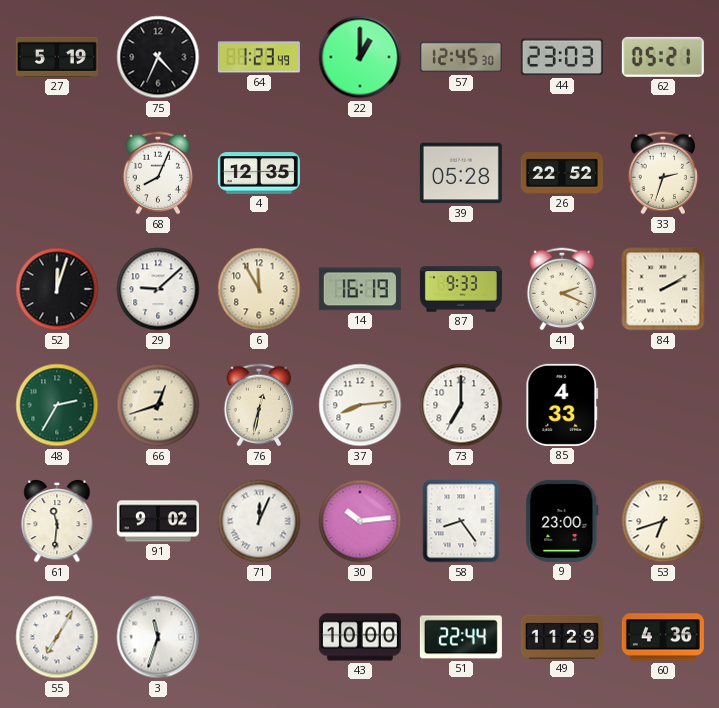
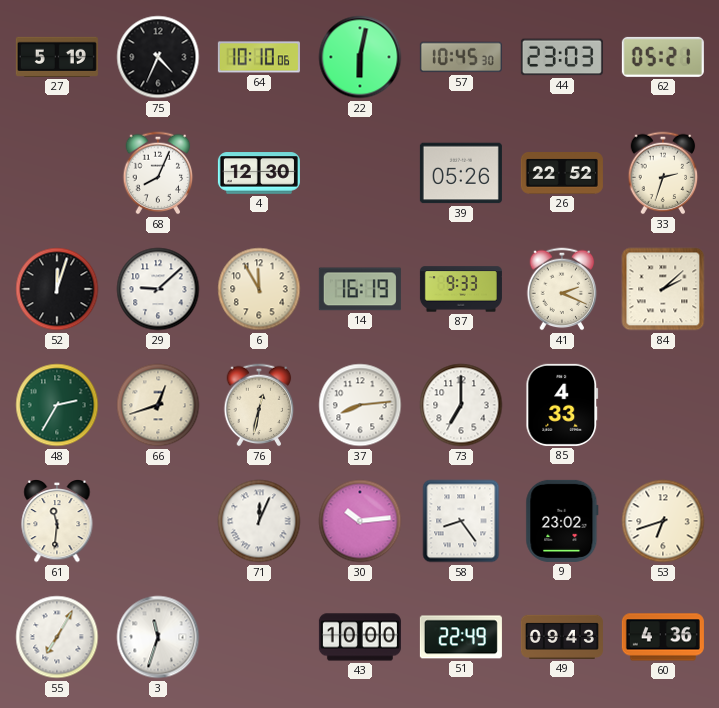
64: 1:23 -> 10:10
22: 1:00 -> 6:02
57: 12:45 -> 10:45
4: 12:35 -> 12:30
39: 05:28 -> 05:26
84: 2:10 -> 2:08
91: 9:02 -> none
9: 23:00 -> 23:02
51: 22:44 -> 22:49
49: 11:29 -> 09:43
